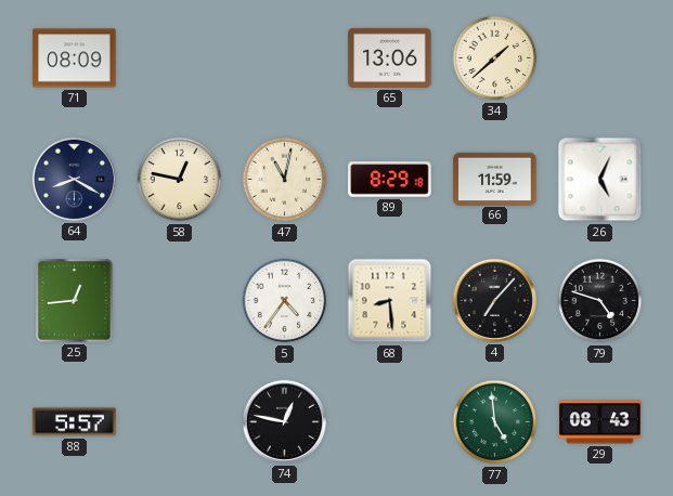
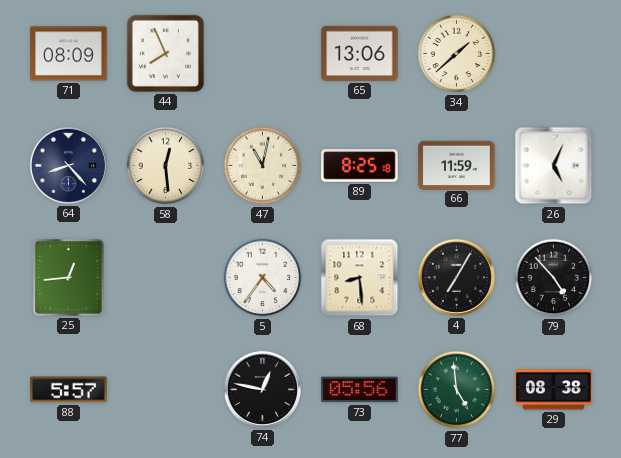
44: none -> 7:56
64: 8:20 -> 8:23
58: 12:47 -> 12:29
89: 8:29 -> 8:25
4: 7:07 -> 7:05
79: 4:48 -> 4:53
73: none -> 05:56
29: 08:43 -> 08:38
